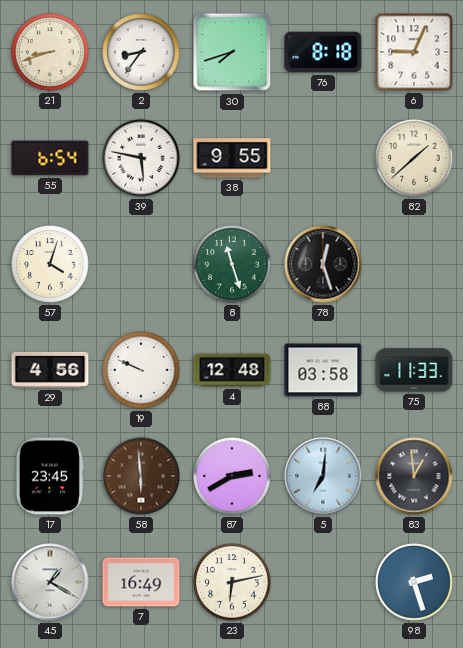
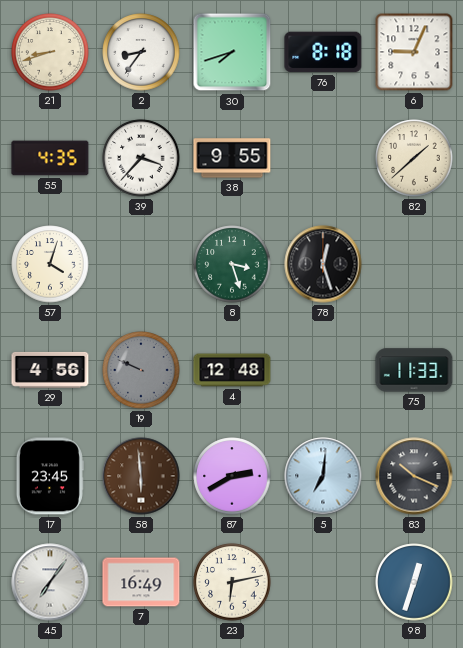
55: 6:54 -> 4:35
39: 5:47 -> 3:37
8: 11:27 -> 3:27
19 dial: white -> grey
88: 03:58 -> none
83: 12:59 -> 10:19
45: 1:20 -> 7:06
98: 2:27 -> 12:33
